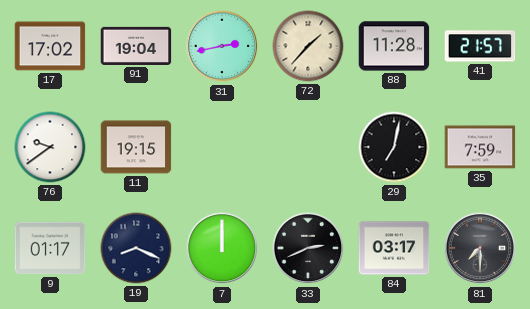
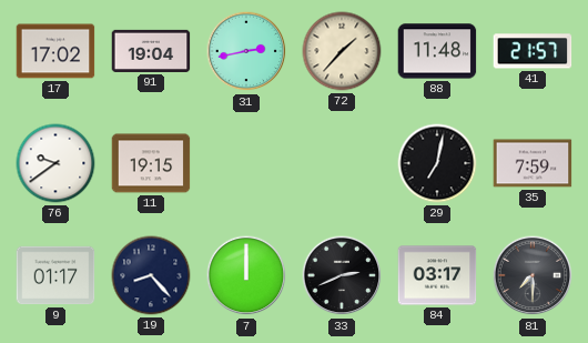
88: 11:28 -> 11:48
19: 8:19 -> 8:23
